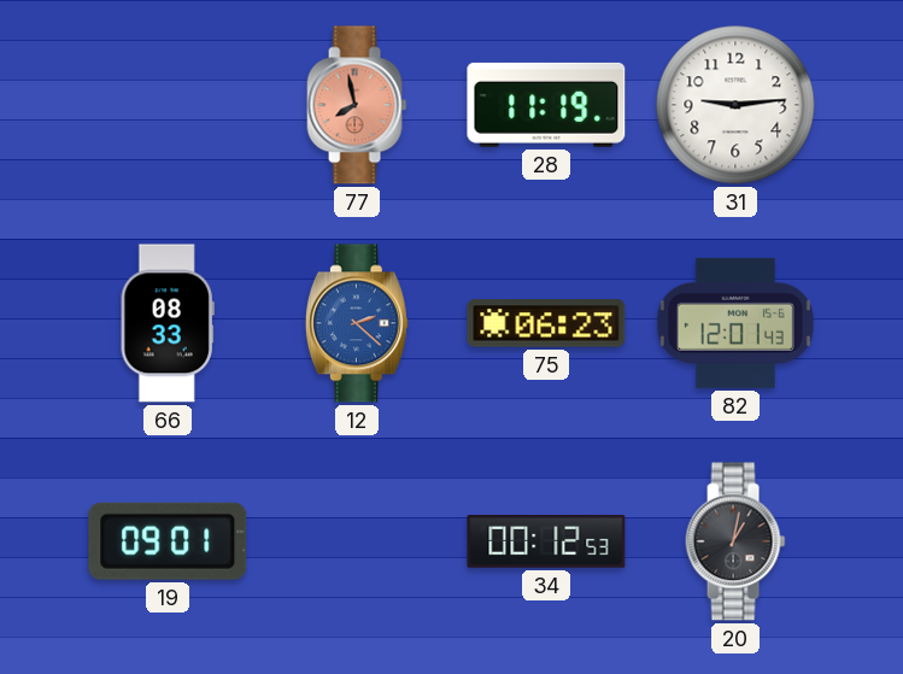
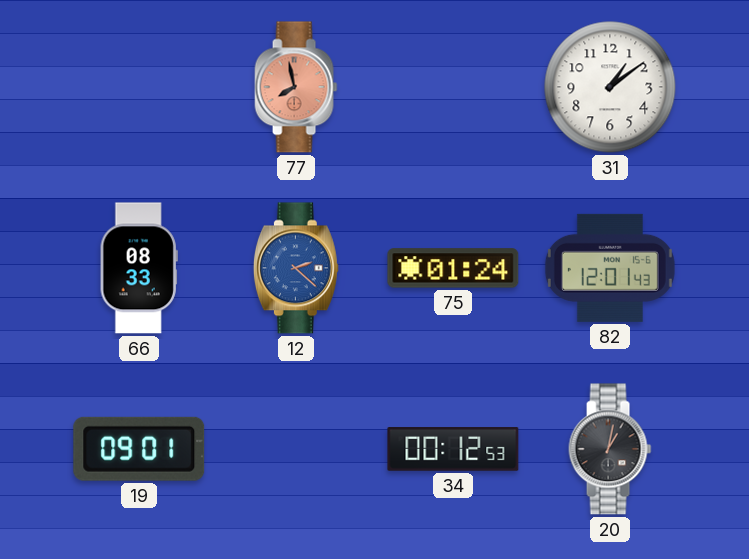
28: 11:19 -> none
31: 9:14 -> 1:09
75: 06:23 -> 01:24
